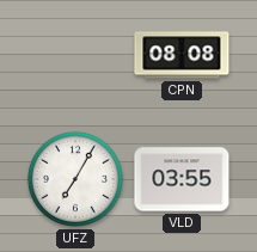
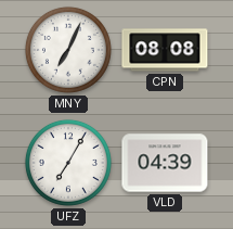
MNY: none -> 7:04
VLD: 03:55 -> 04:39
